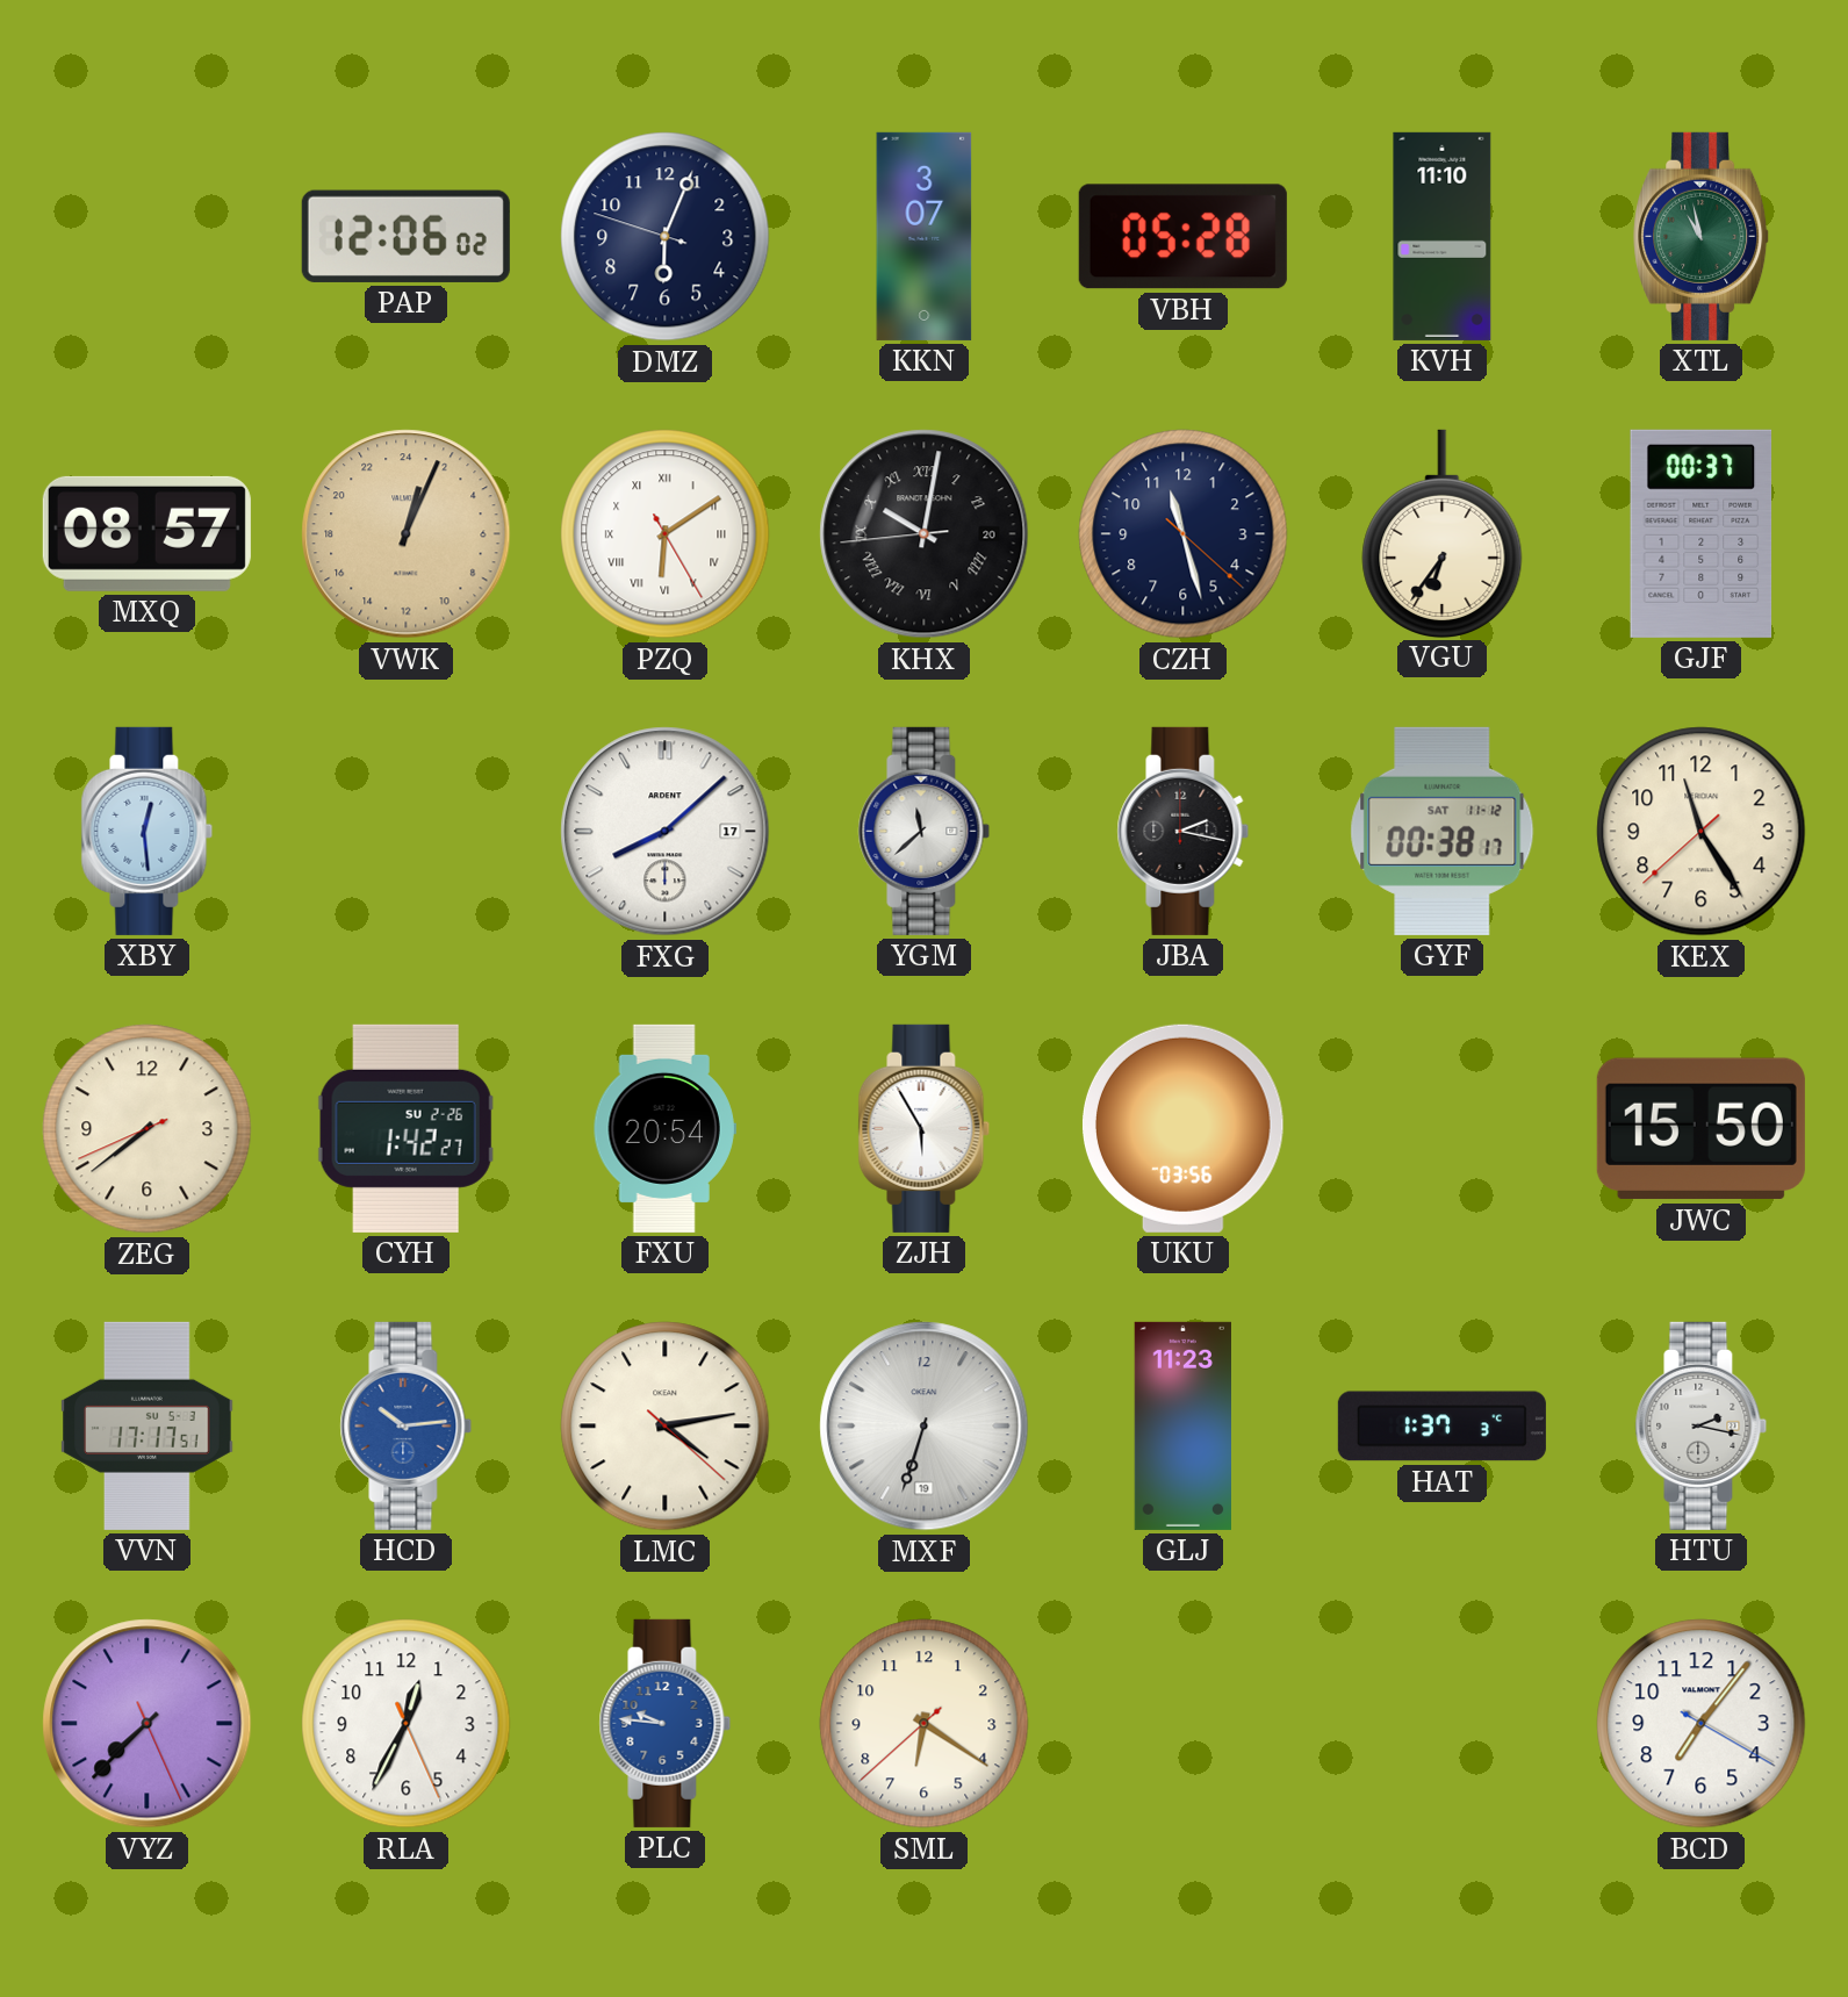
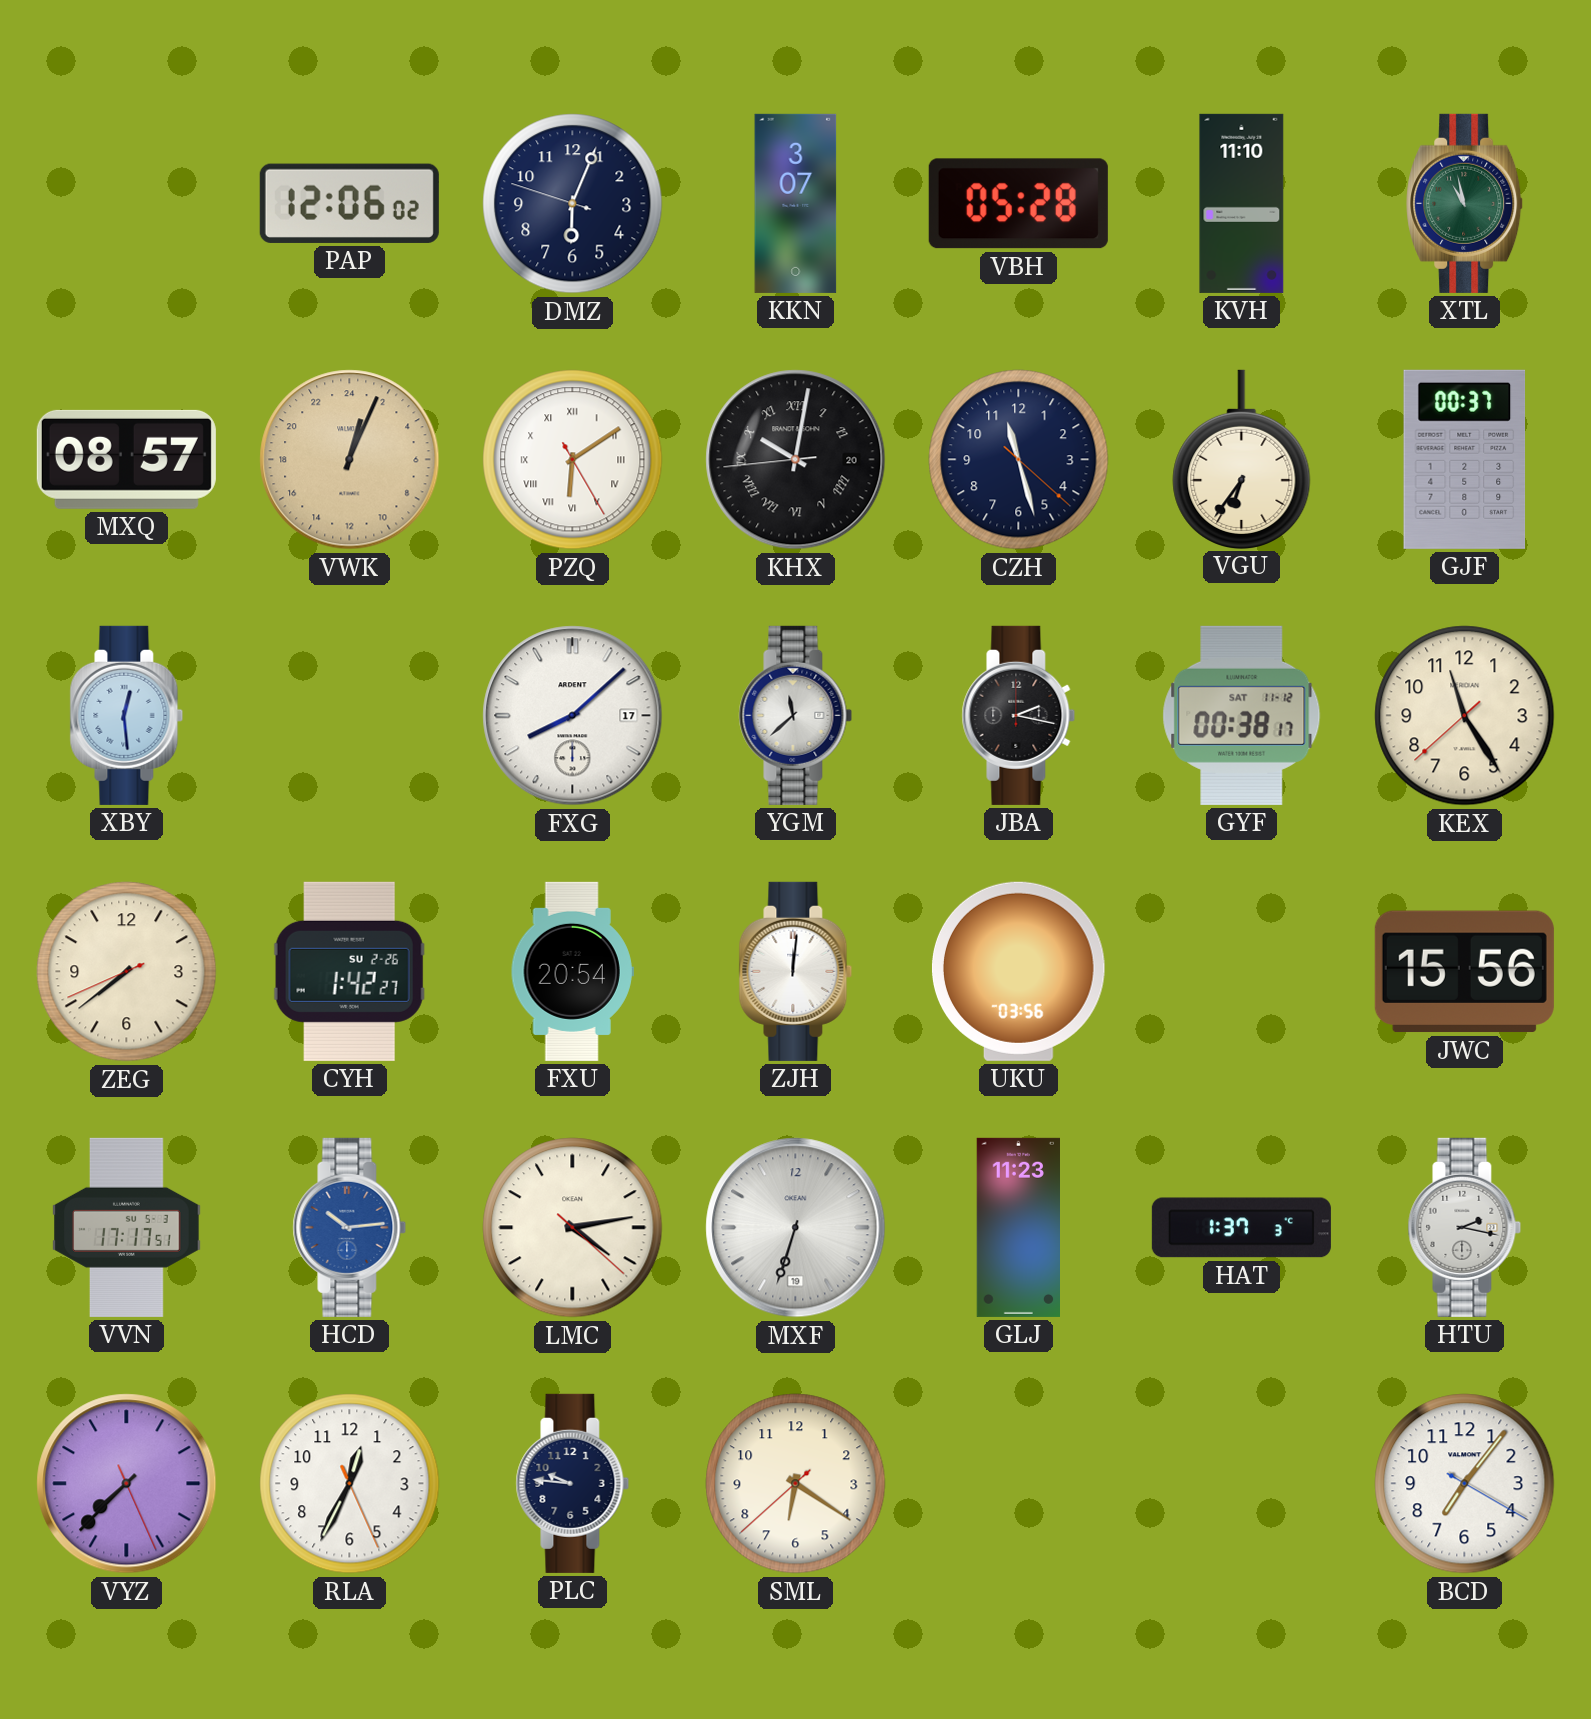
ZJH: 5:55 -> 12:01
JWC: 15:50 -> 15:56
PLC dial: blue -> navy
